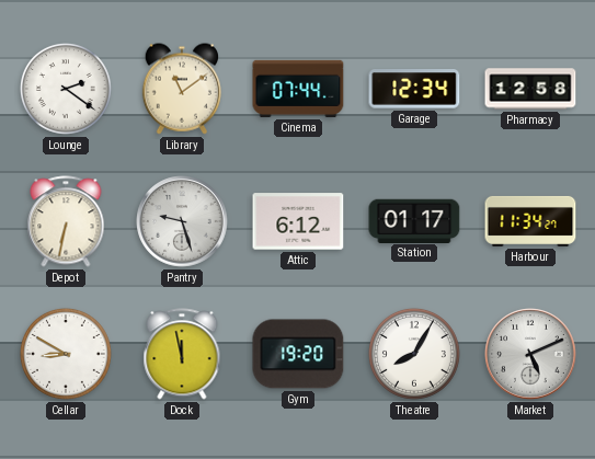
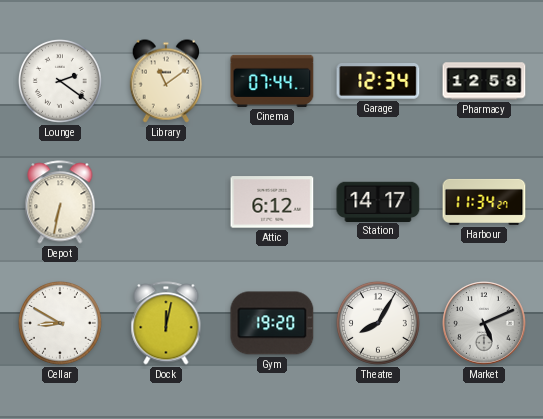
Pantry: 9:27 -> none
Station: 01:17 -> 14:17
Dock: 11:58 -> 12:02
